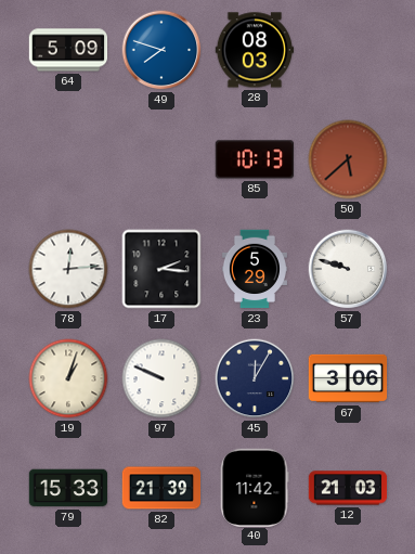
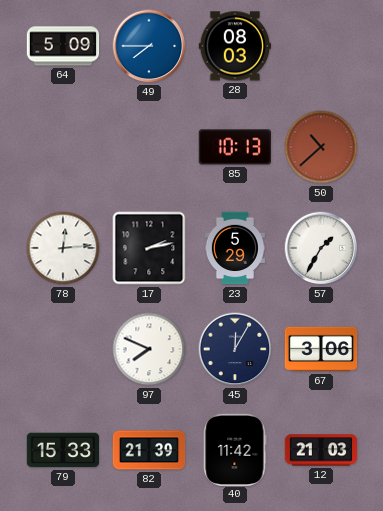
49: 7:48 -> 7:45
50: 5:38 -> 10:38
17: 2:16 -> 2:13
57: 9:48 -> 1:35
19: 1:03 -> none
97: 9:49 -> 7:49
